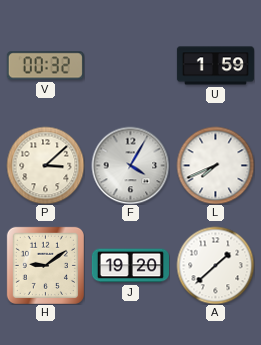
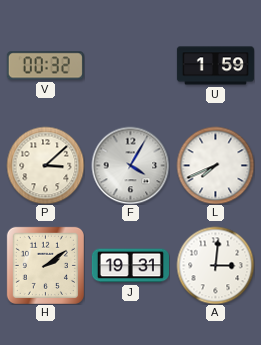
H: 9:09 -> 2:09
J: 19:20 -> 19:31
A: 1:38 -> 3:01
